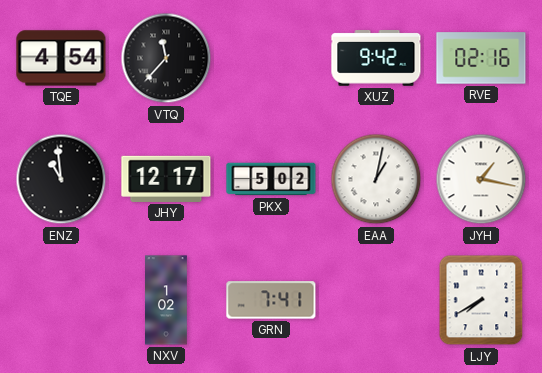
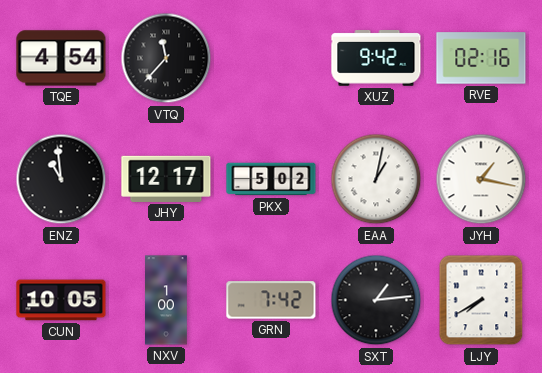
CUN: none -> 10:05
NXV: 1:02 -> 1:00
GRN: 7:41 -> 7:42
SXT: none -> 1:14
